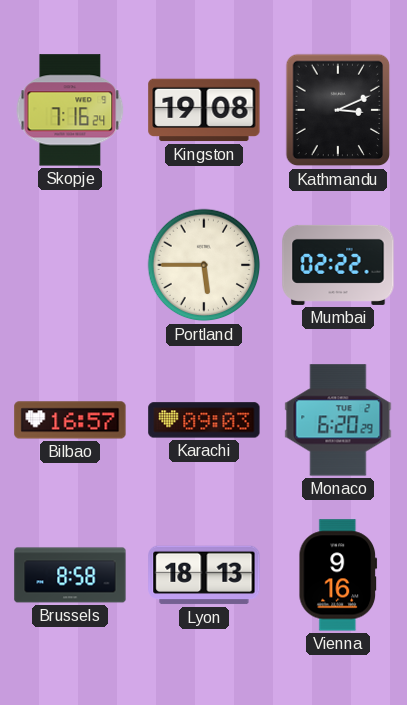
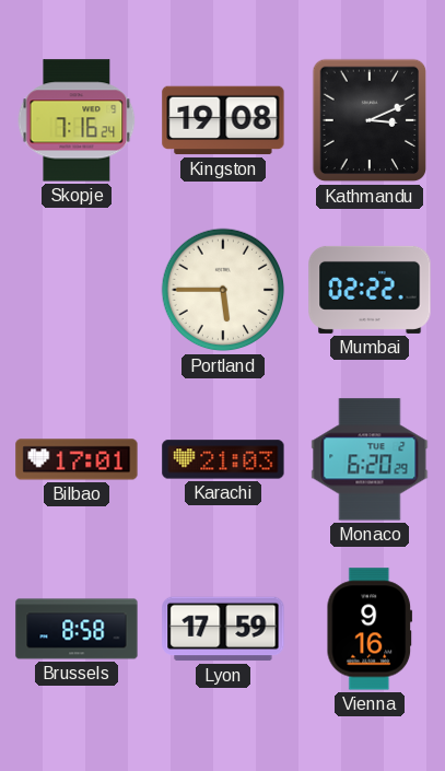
Bilbao: 16:57 -> 17:01
Karachi: 09:03 -> 21:03
Lyon: 18:13 -> 17:59
